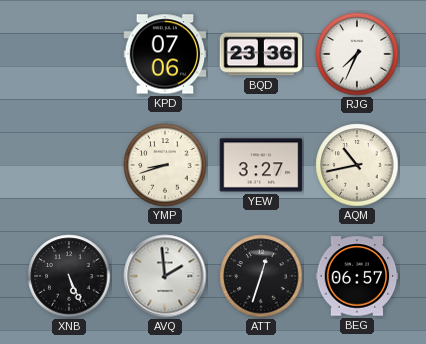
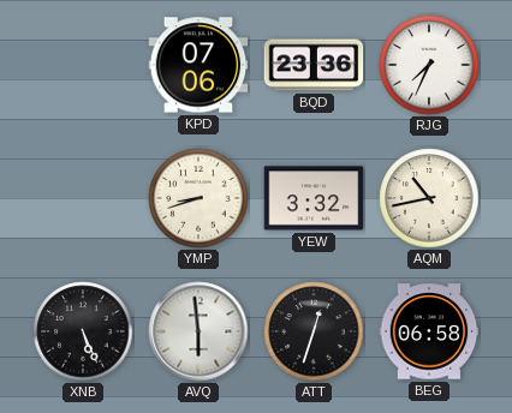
YEW: 3:27 -> 3:32
AVQ: 1:59 -> 5:59
BEG: 06:57 -> 06:58
